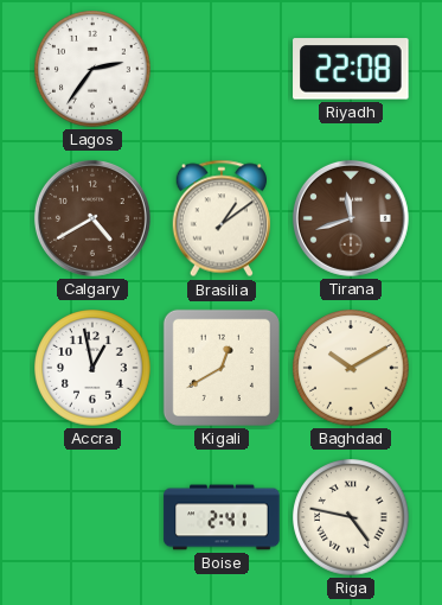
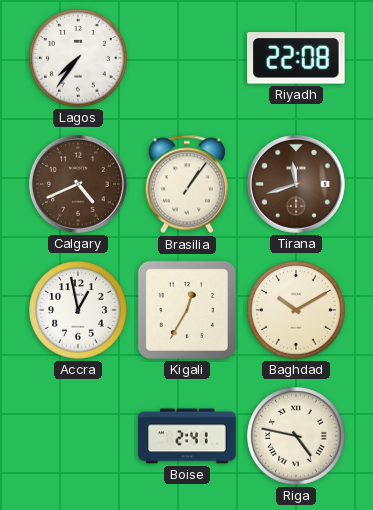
Lagos: 2:36 -> 7:36
Calgary: 4:40 -> 4:41
Brasilia: 1:09 -> 1:06
Kigali: 12:40 -> 12:35
